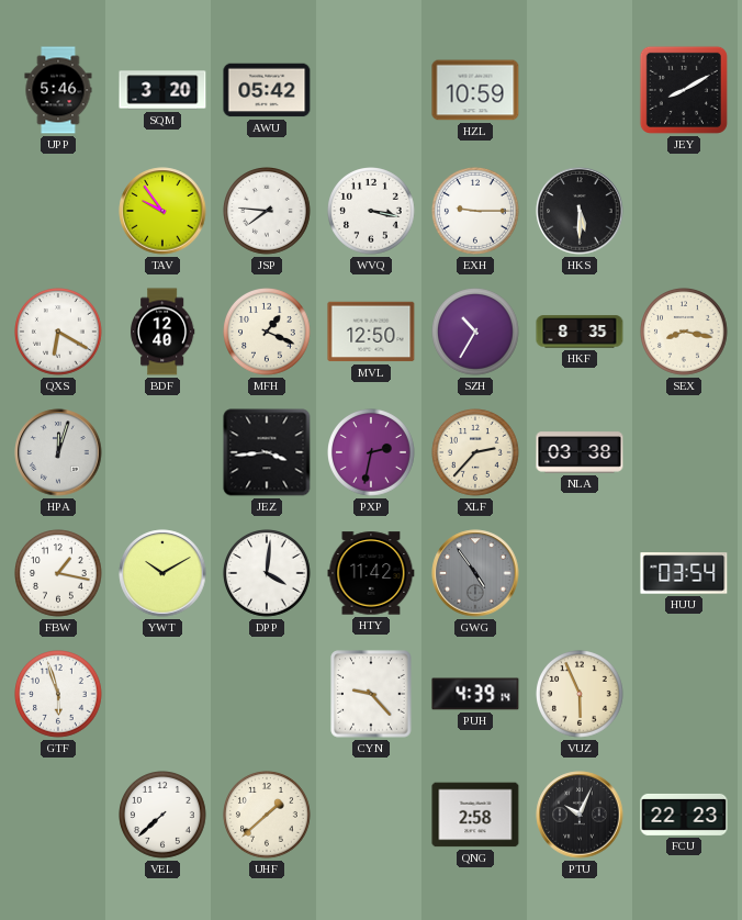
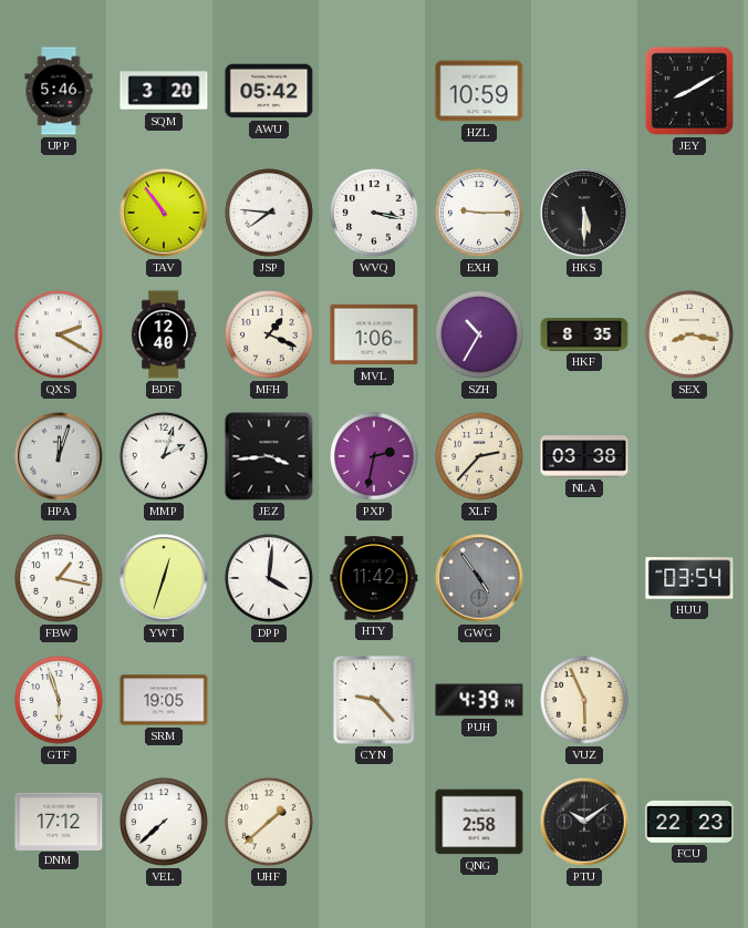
TAV: 9:54 -> 10:54
QXS: 6:20 -> 2:20
MVL: 12:50 -> 1:06
MMP: none -> 2:03
YWT: 10:10 -> 12:33
SRM: none -> 19:05
DNM: none -> 17:12
PTU: 10:04 -> 10:09
